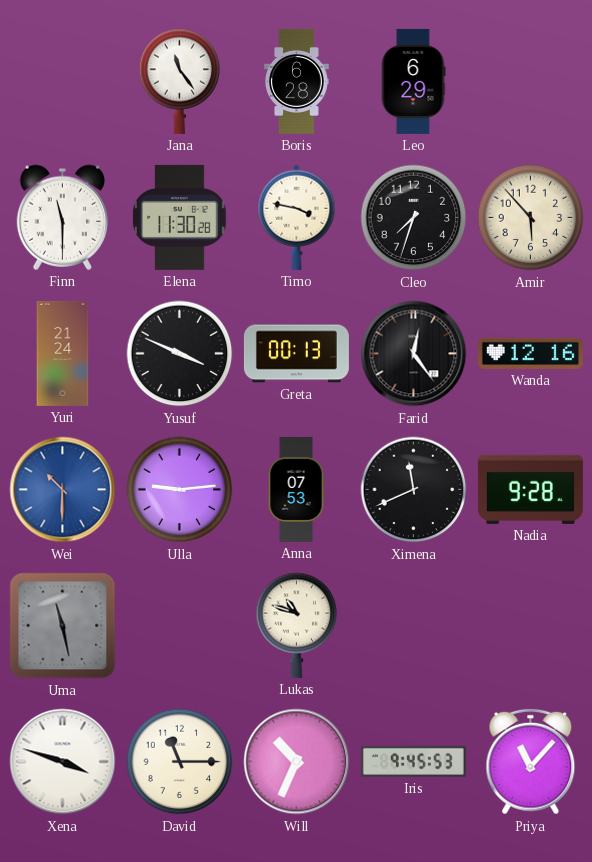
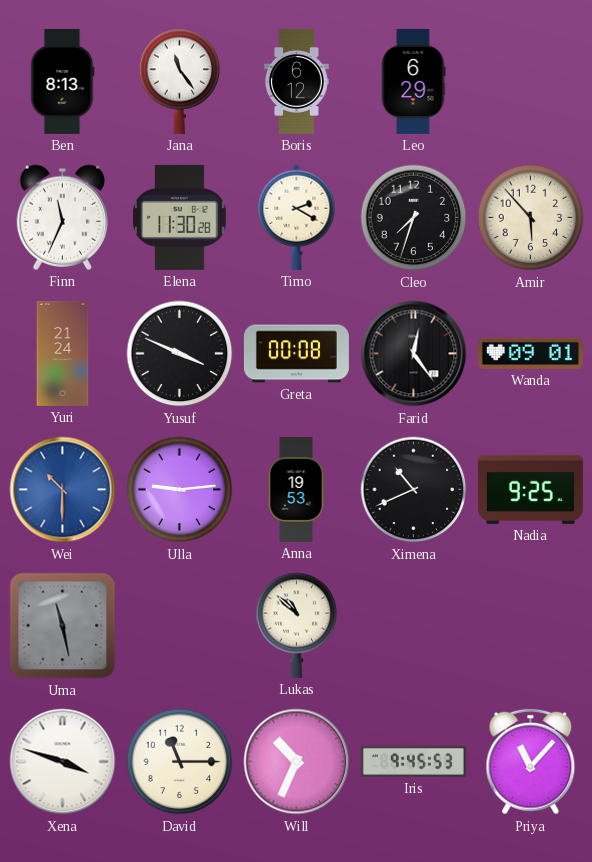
Ben: none -> 8:13
Boris: 6:28 -> 6:12
Finn: 11:30 -> 11:34
Timo: 3:47 -> 2:20
Greta: 00:13 -> 00:08
Wanda: 12:16 -> 09:01
Anna: 07:53 -> 19:53
Ximena: 11:41 -> 10:41
Nadia: 9:28 -> 9:25
Lukas: 10:48 -> 10:52
